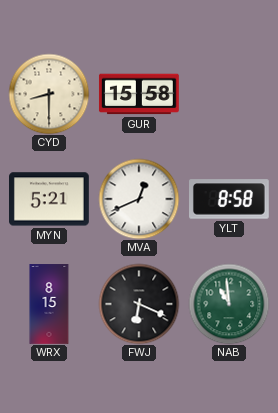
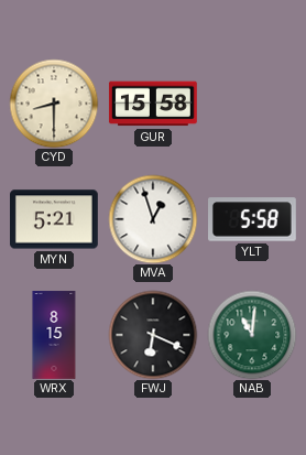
MVA: 12:41 -> 12:57
YLT: 8:58 -> 5:58
NAB: 10:59 -> 11:01
